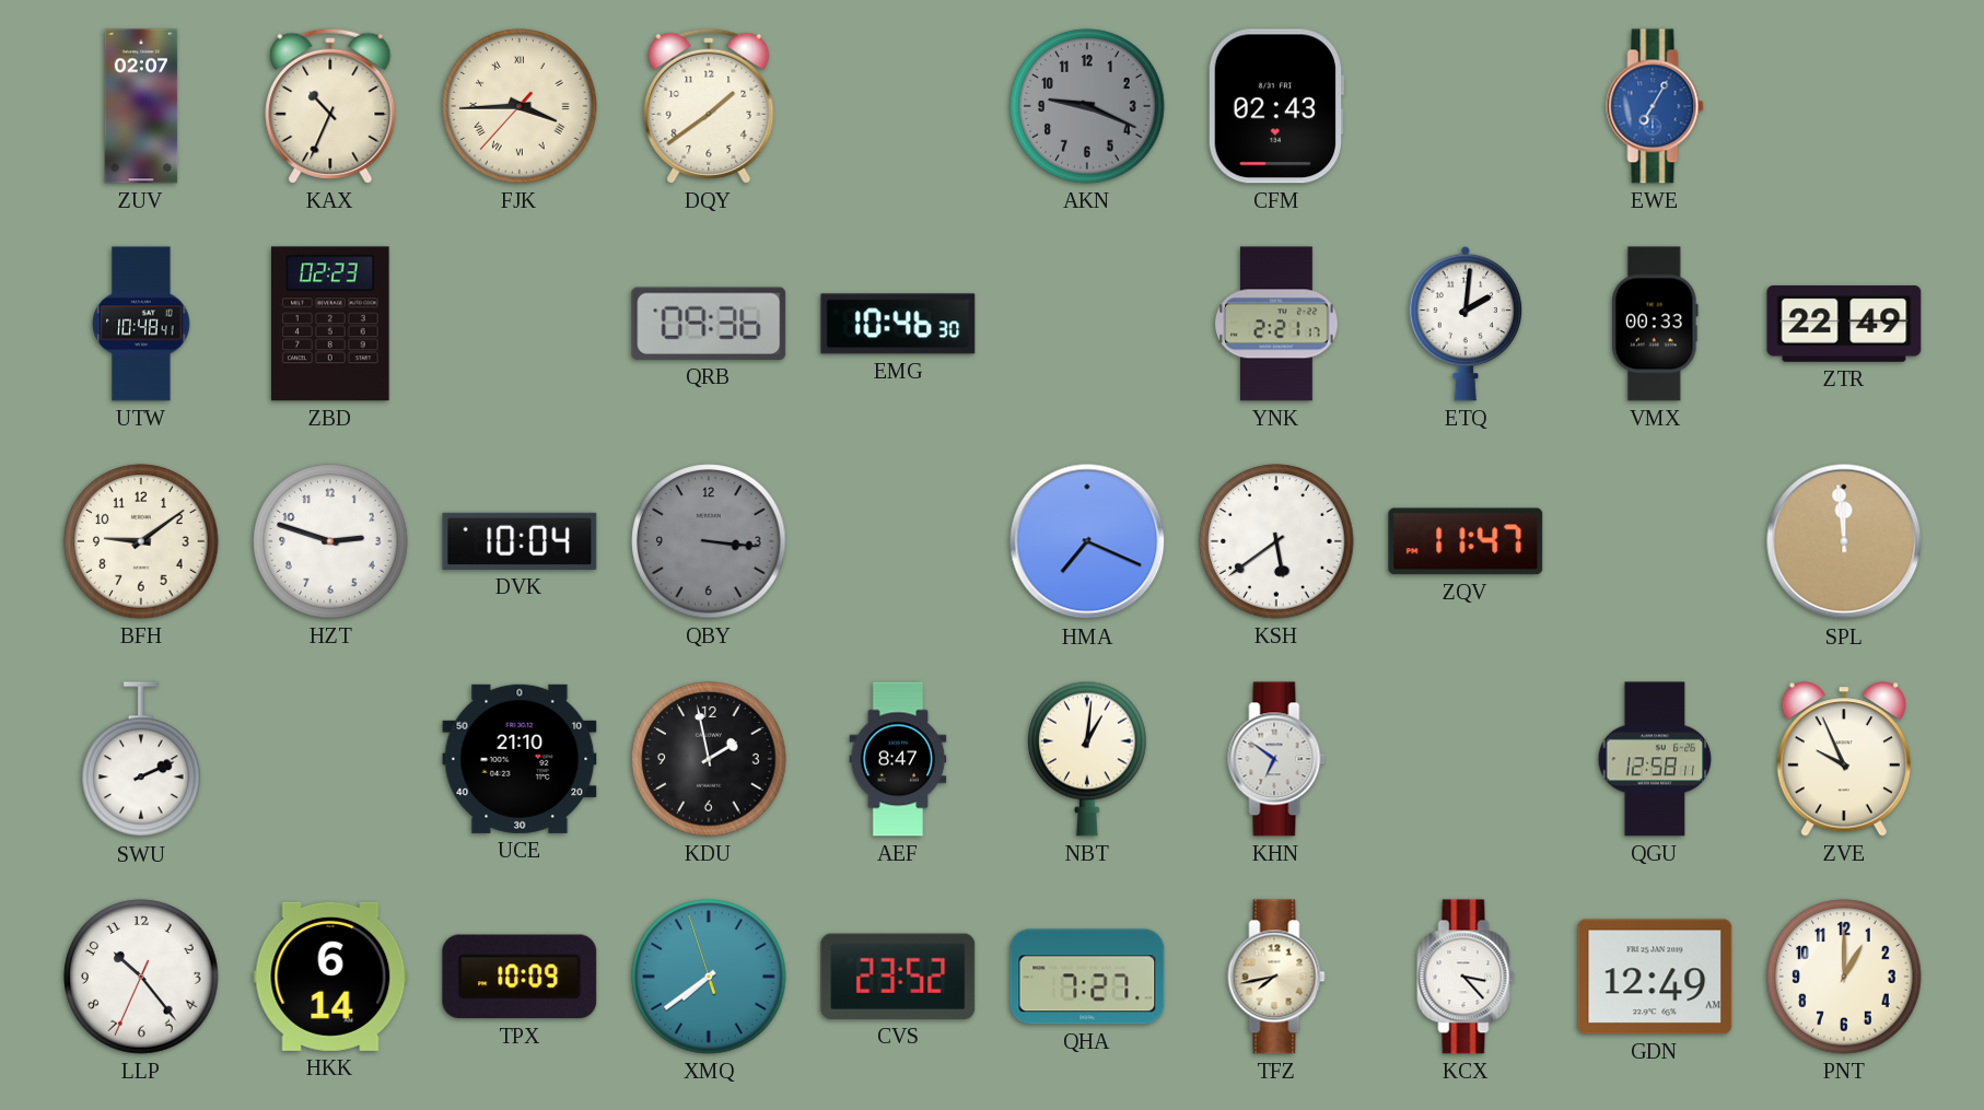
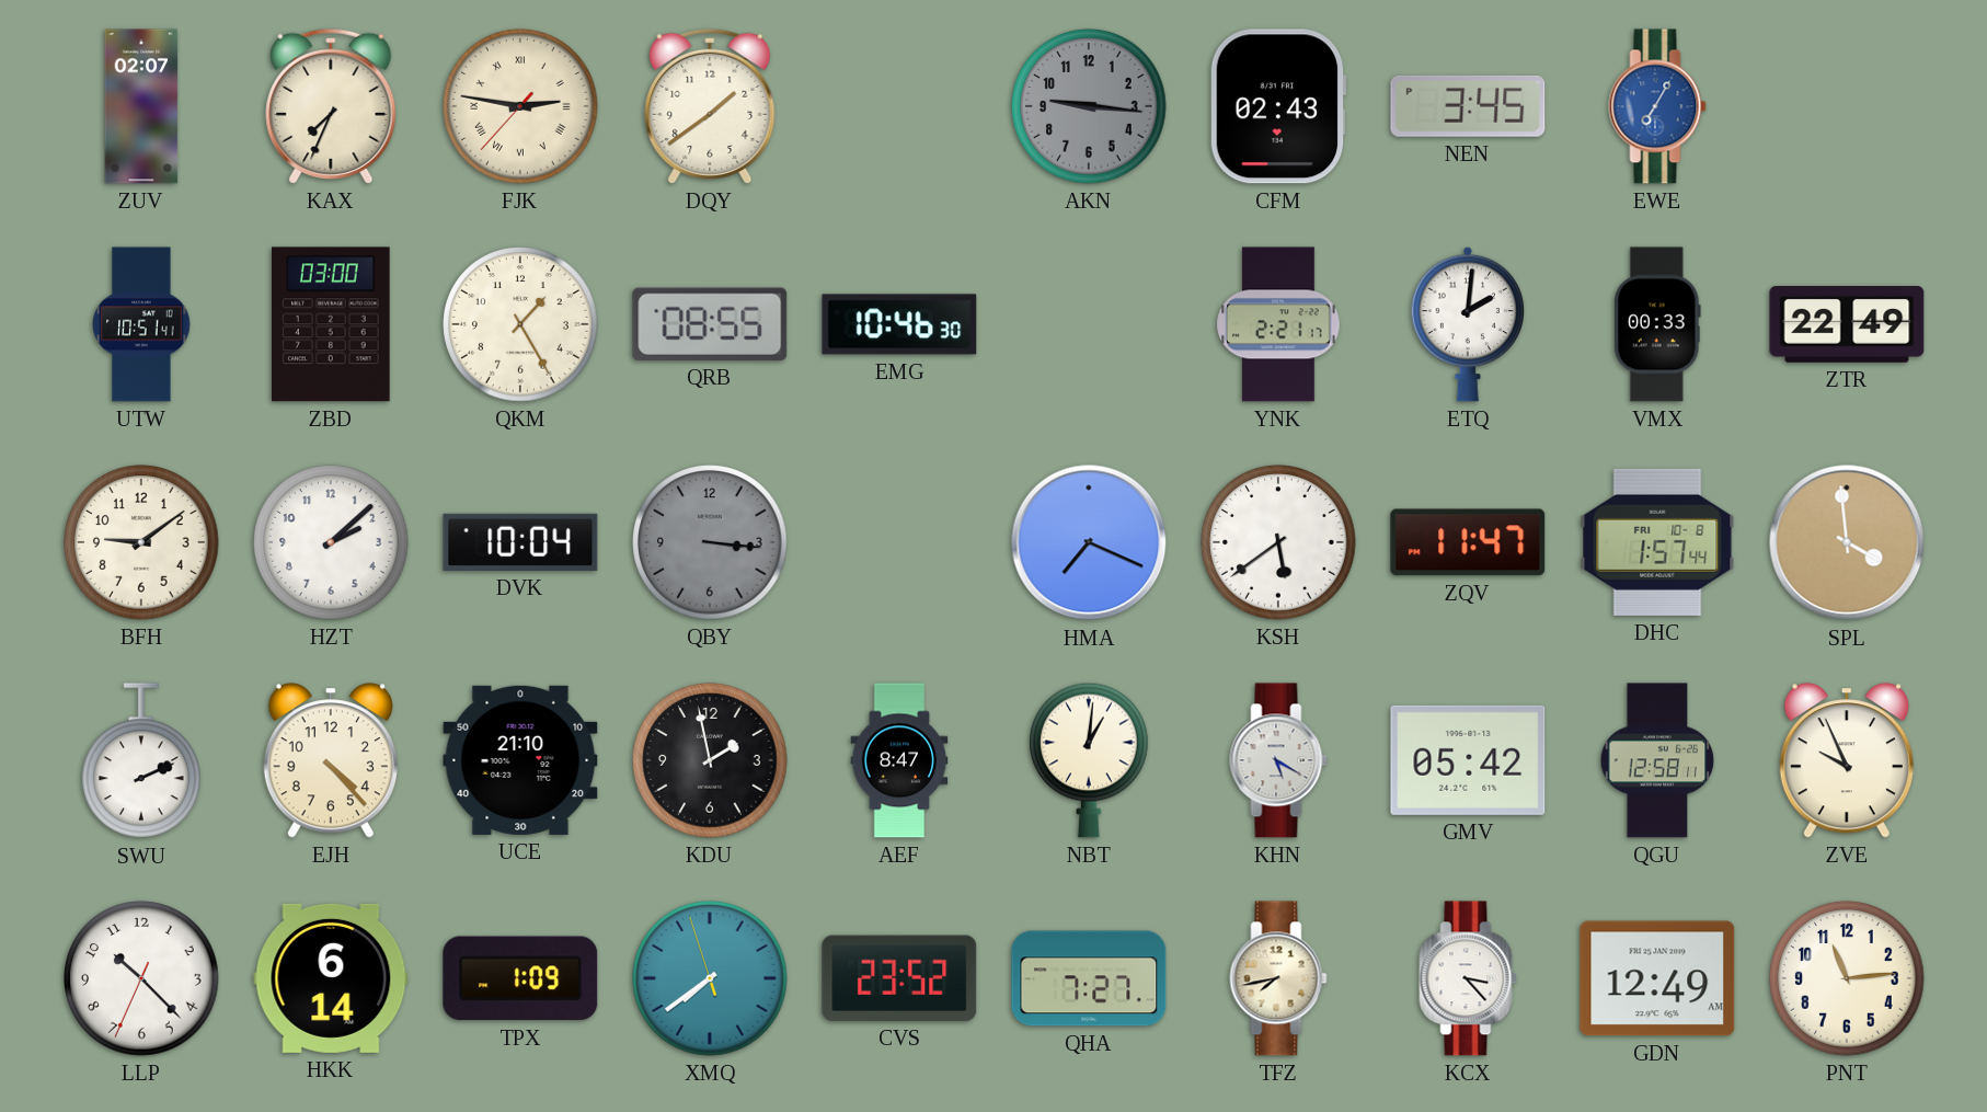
KAX: 10:34 -> 7:34
FJK: 3:44 -> 2:46
AKN: 9:19 -> 9:16
NEN: none -> 3:45
UTW: 10:48 -> 10:51
ZBD: 02:23 -> 03:00
QKM: none -> 1:25
QRB: 09:36 -> 08:55
HZT: 2:48 -> 2:08
DHC: none -> 1:57
SPL: 11:59 -> 3:59
EJH: none -> 4:23
KHN: 6:51 -> 5:20
GMV: none -> 05:42
LLP: 10:23 -> 10:22
TPX: 10:09 -> 1:09
PNT: 1:00 -> 11:14
